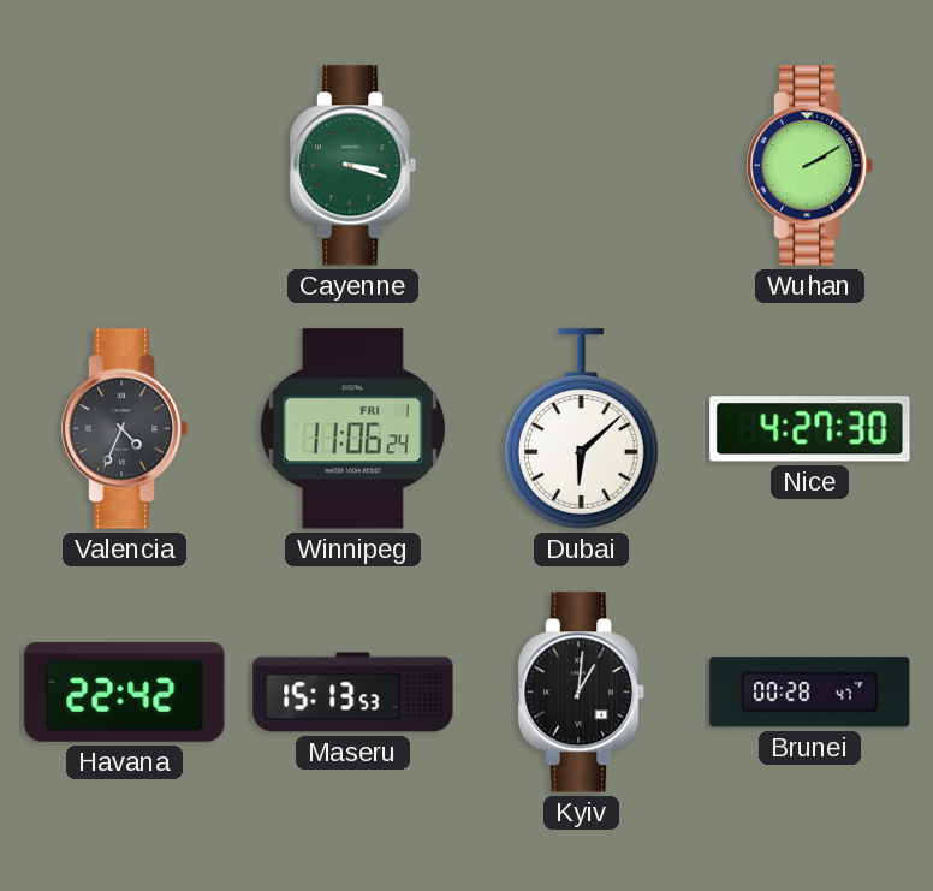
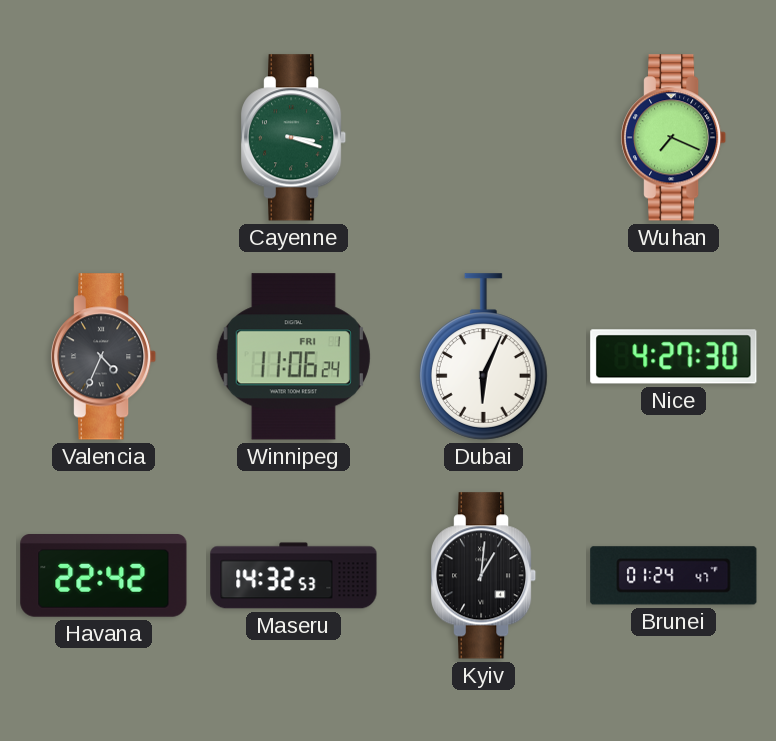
Wuhan: 2:10 -> 7:19
Dubai: 6:08 -> 6:04
Maseru: 15:13 -> 14:32
Brunei: 00:28 -> 01:24
